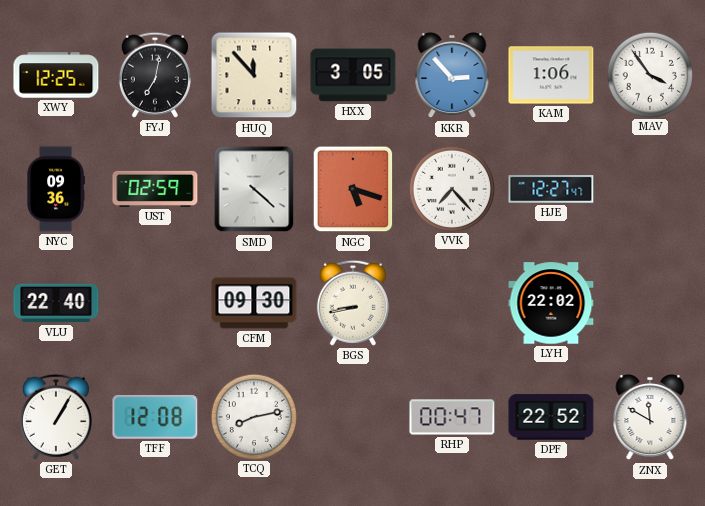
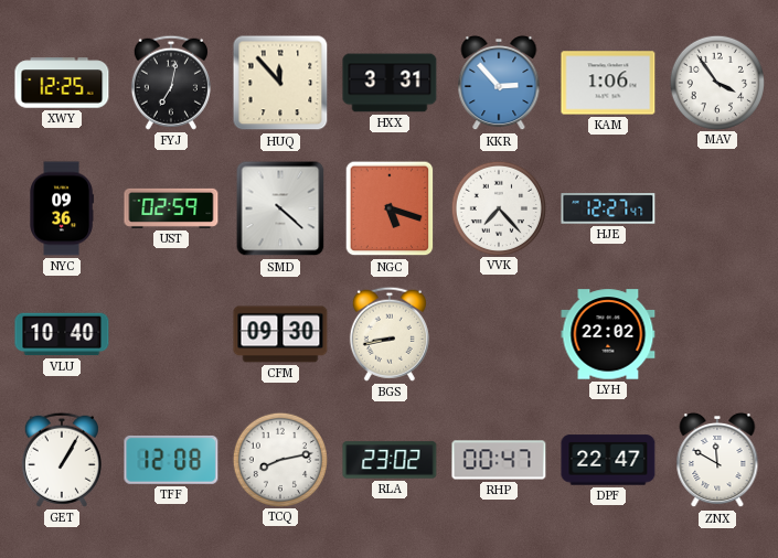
HXX: 3:05 -> 3:31
VLU: 22:40 -> 10:40
RLA: none -> 23:02
DPF: 22:52 -> 22:47
